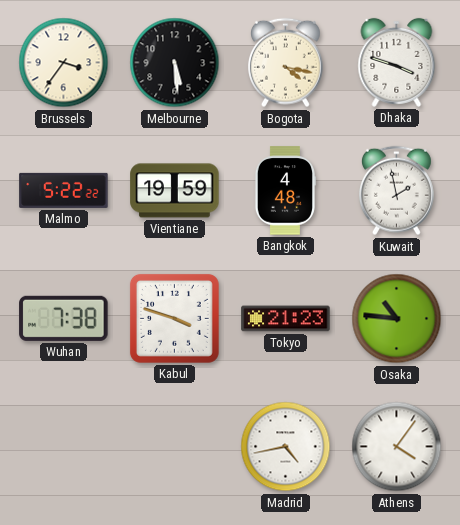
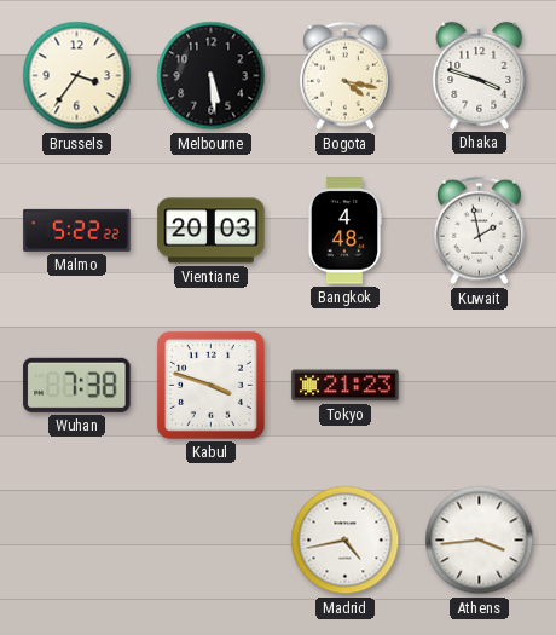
Vientiane: 19:59 -> 20:03
Osaka: 10:46 -> none
Athens: 4:06 -> 3:44
